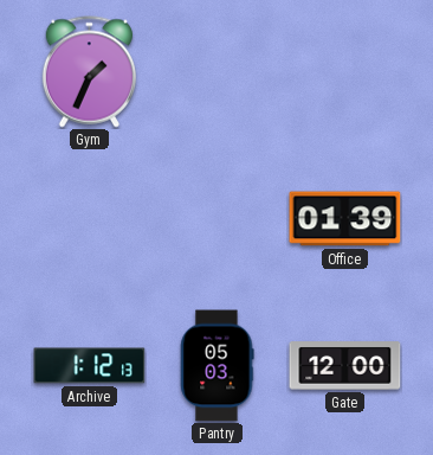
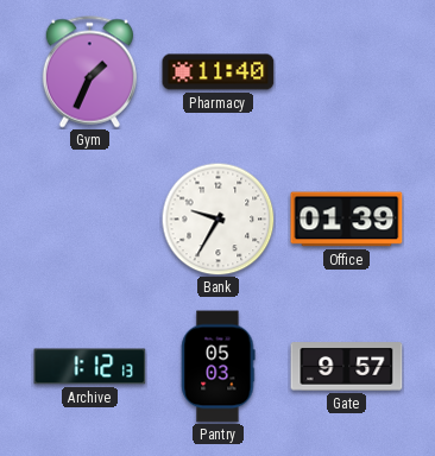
Pharmacy: none -> 11:40
Bank: none -> 9:35
Gate: 12:00 -> 9:57
